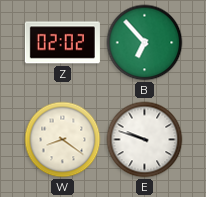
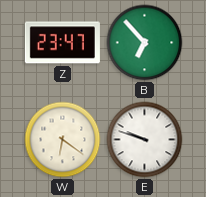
Z: 02:02 -> 23:47
W: 8:21 -> 6:21
